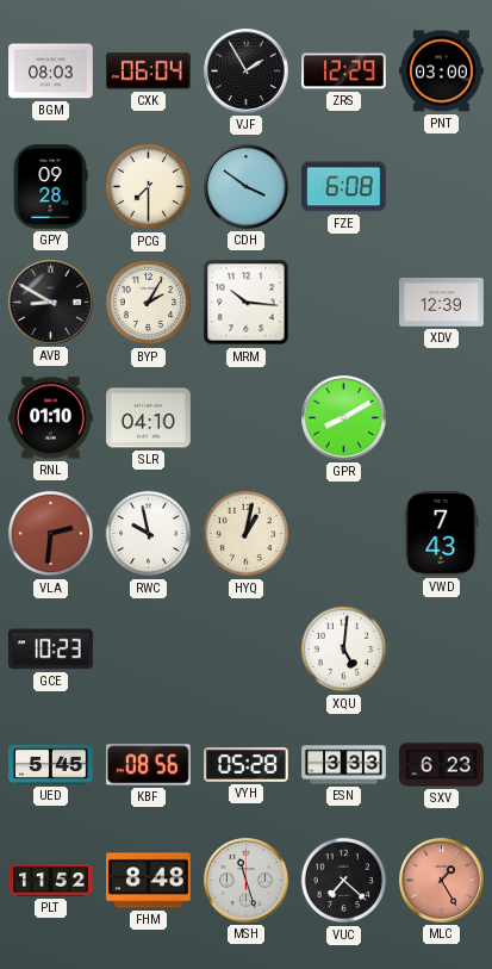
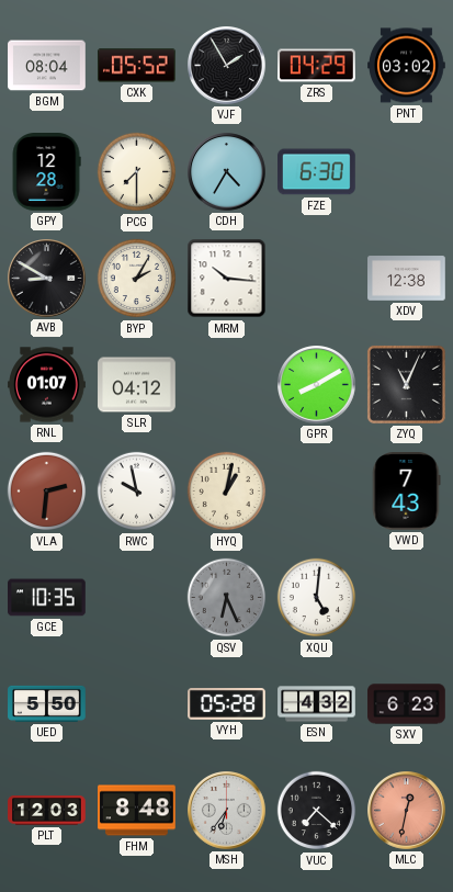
BGM: 08:03 -> 08:04
CXK: 06:04 -> 05:52
ZRS: 12:29 -> 04:29
PNT: 03:00 -> 03:02
GPY: 09:28 -> 12:28
CDH: 3:51 -> 4:35
FZE: 6:08 -> 6:30
XDV: 12:39 -> 12:38
RNL: 01:10 -> 01:07
SLR: 04:10 -> 04:12
ZYQ: none -> 11:04
GCE: 10:23 -> 10:35
QSV: none -> 6:26
UED: 5:45 -> 5:50
KBF: 08:56 -> none
ESN: 3:33 -> 4:32
PLT: 11:52 -> 12:03
MSH: 11:27 -> 6:36
MLC: 1:25 -> 12:32
